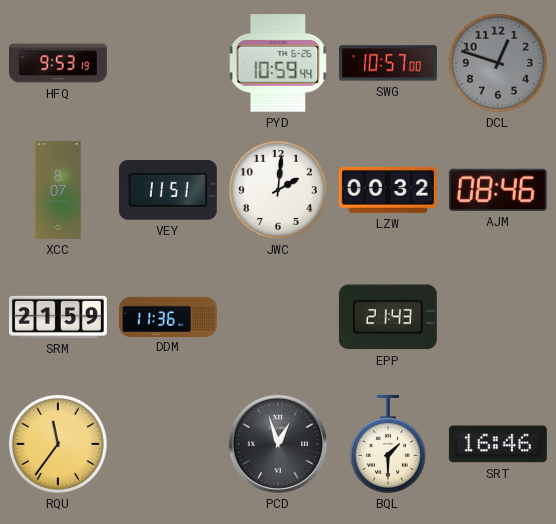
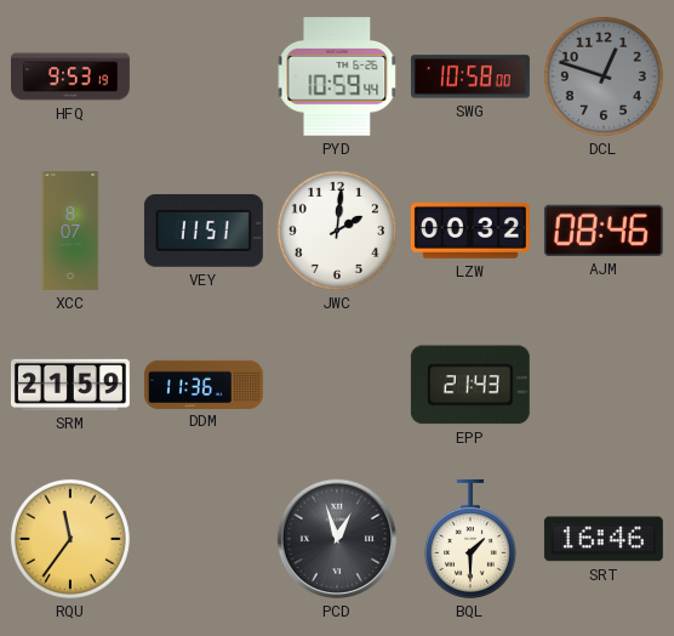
SWG: 10:57 -> 10:58
